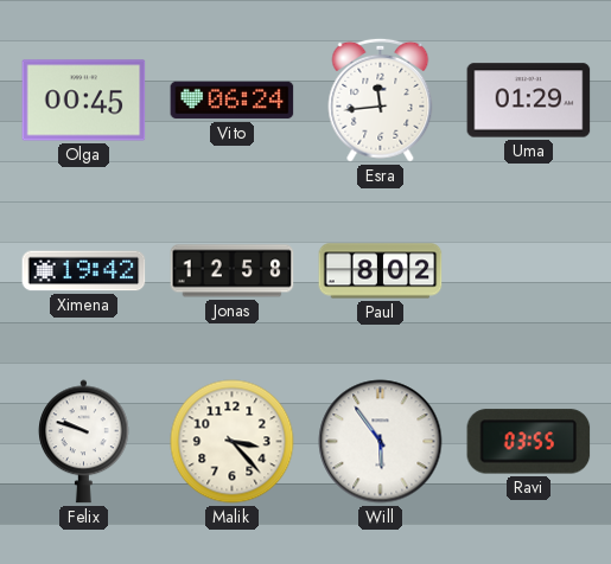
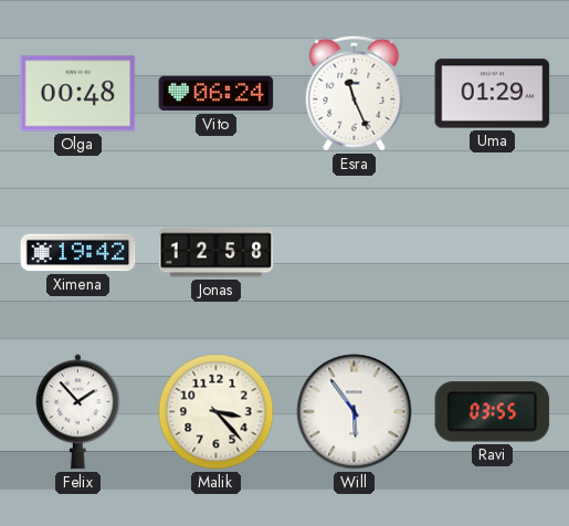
Olga: 00:45 -> 00:48
Esra: 11:44 -> 11:26
Paul: 8:02 -> none
Felix: 9:48 -> 1:53
